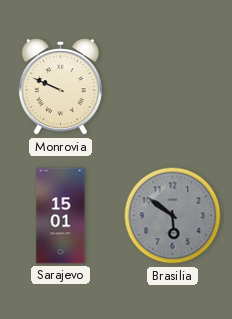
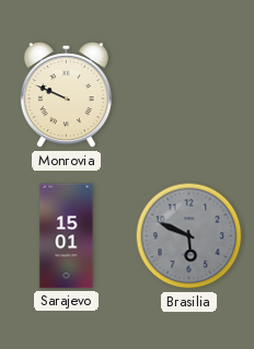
Brasilia: 5:51 -> 5:49
